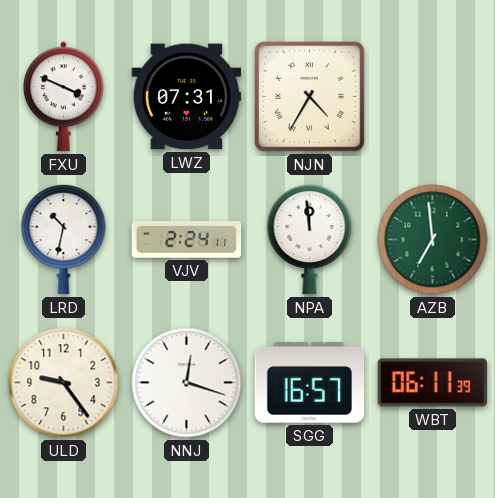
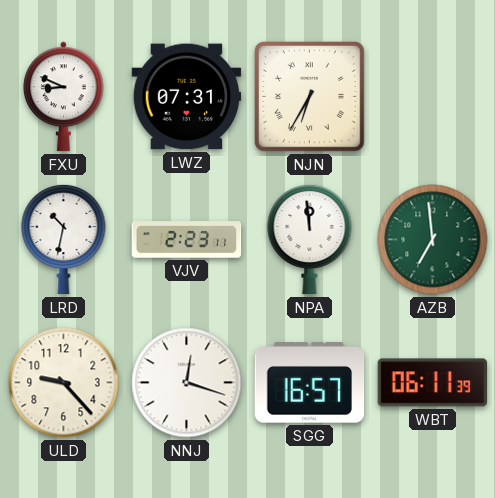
FXU: 3:49 -> 8:49
NJN: 4:35 -> 6:35
VJV: 2:24 -> 2:23
ULD: 9:24 -> 9:23
